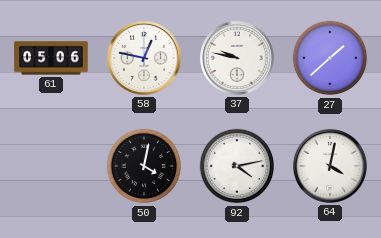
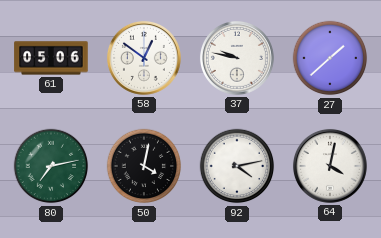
58: 12:47 -> 12:51
80: none -> 7:13
